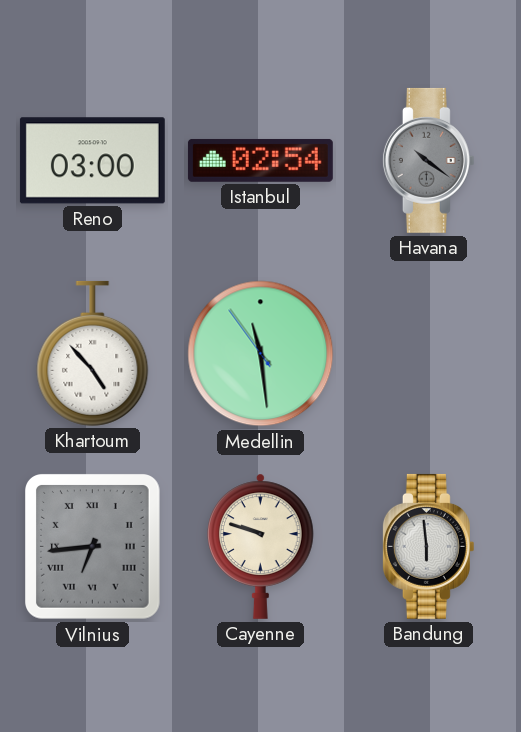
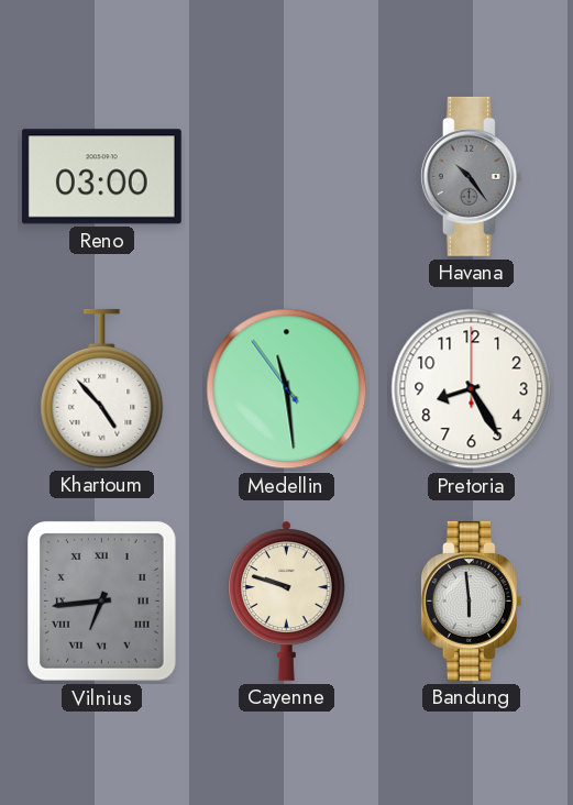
Istanbul: 02:54 -> none
Havana: 10:21 -> 10:24
Pretoria: none -> 8:25
